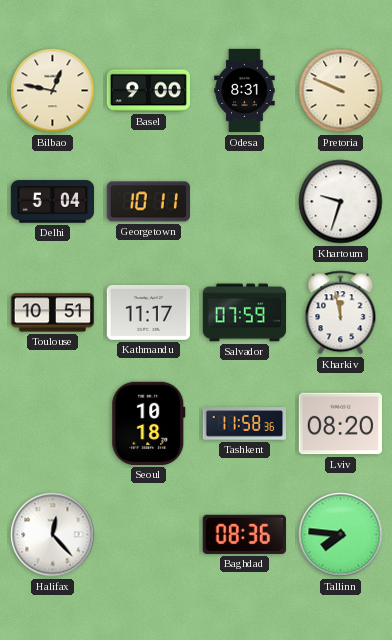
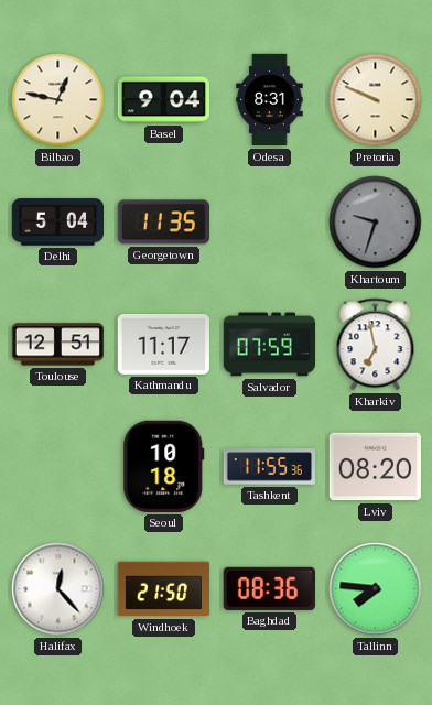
Basel: 9:00 -> 9:04
Georgetown: 10:11 -> 11:35
Khartoum dial: white -> grey
Toulouse: 10:51 -> 12:51
Kharkiv: 11:58 -> 6:58
Tashkent: 11:58 -> 11:55
Windhoek: none -> 21:50
